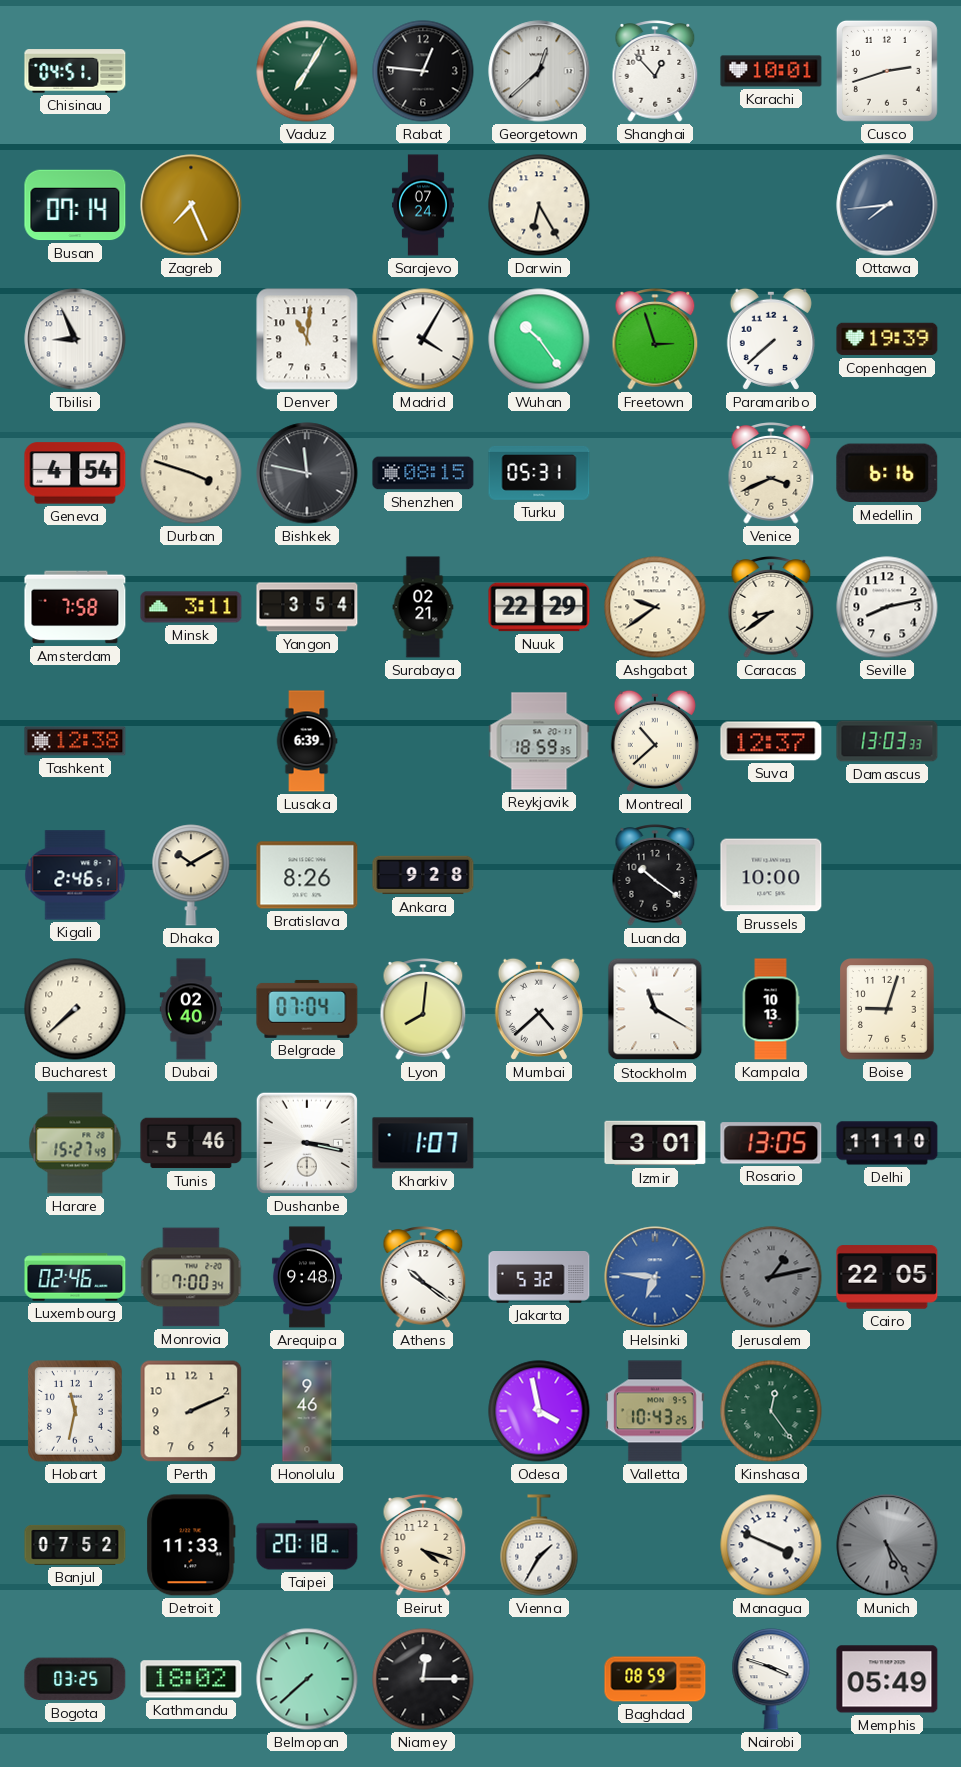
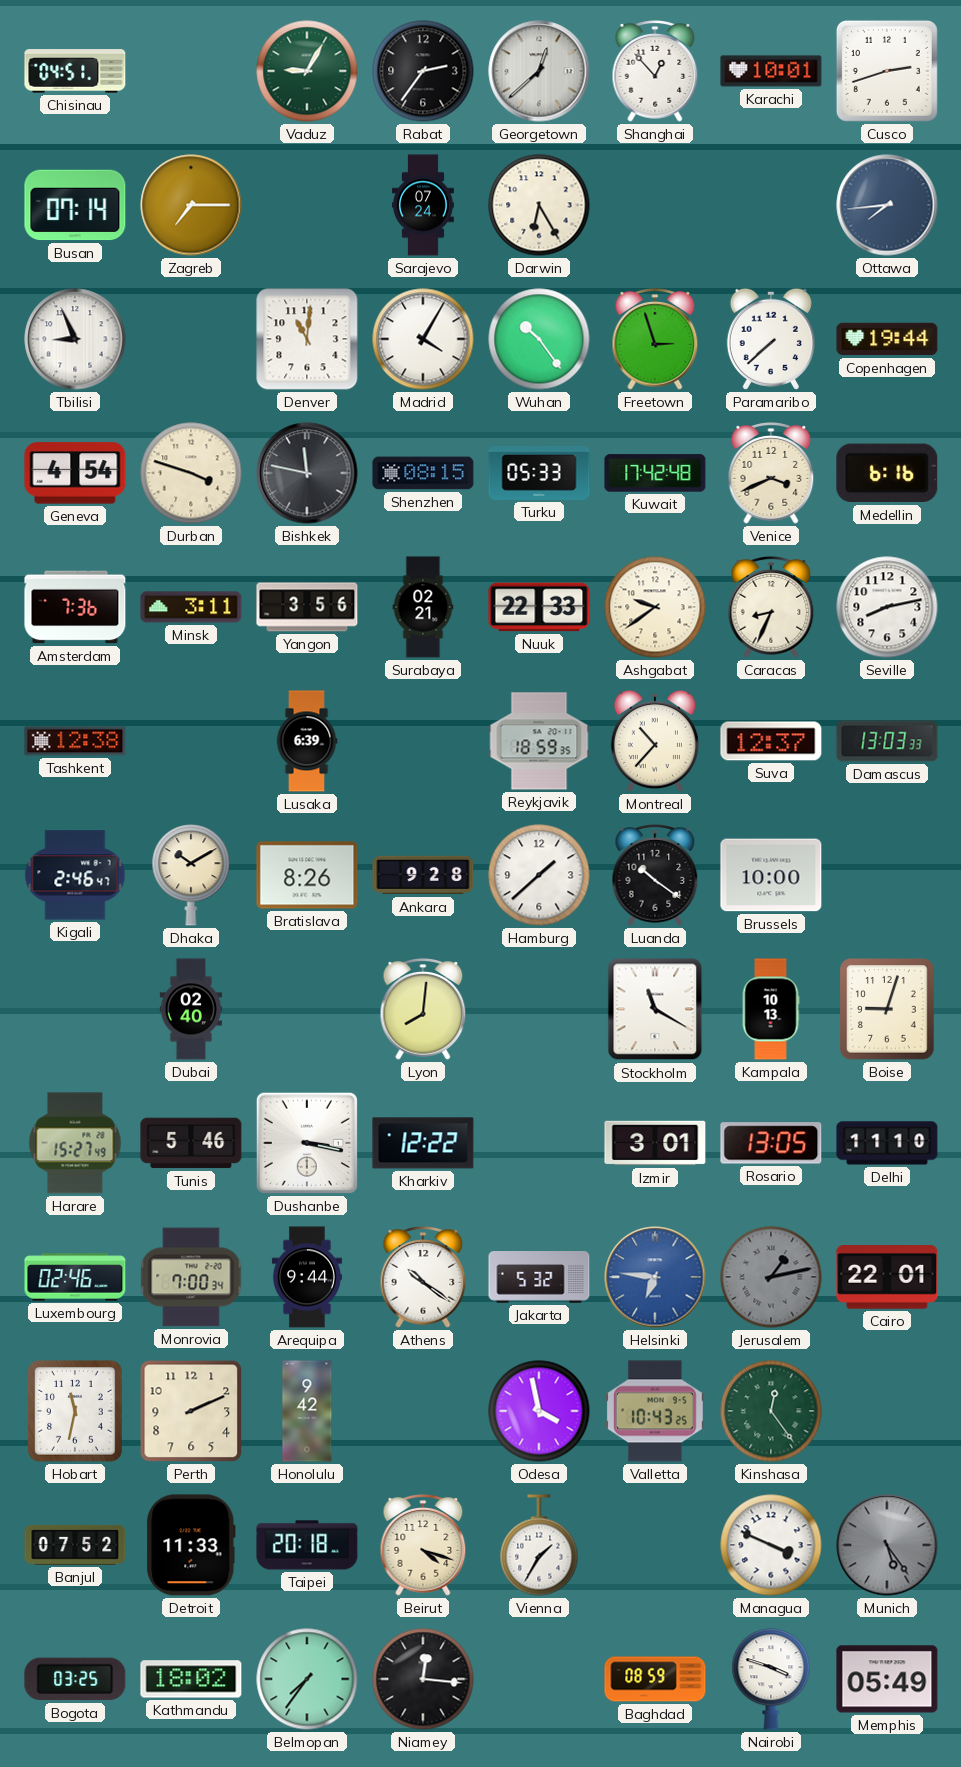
Vaduz: 7:05 -> 9:05
Rabat: 12:46 -> 2:36
Zagreb: 7:26 -> 7:15
Copenhagen: 19:39 -> 19:44
Turku: 05:31 -> 05:33
Kuwait: none -> 17:42
Amsterdam: 7:58 -> 7:36
Yangon: 3:54 -> 3:56
Nuuk: 22:29 -> 22:33
Caracas: 8:39 -> 8:34
Montreal: 10:38 -> 10:37
Kigali: 2:46:51 -> 2:46:47
Hamburg: none -> 1:38
Bucharest: 7:38 -> none
Belgrade: 07:04 -> none
Mumbai: 4:38 -> none
Kharkiv: 1:07 -> 12:22
Arequipa: 9:48 -> 9:44
Cairo: 22:05 -> 22:01
Honolulu: 9:46 -> 9:42
Belmopan: 7:38 -> 7:36
Niamey: 12:15 -> 12:16
